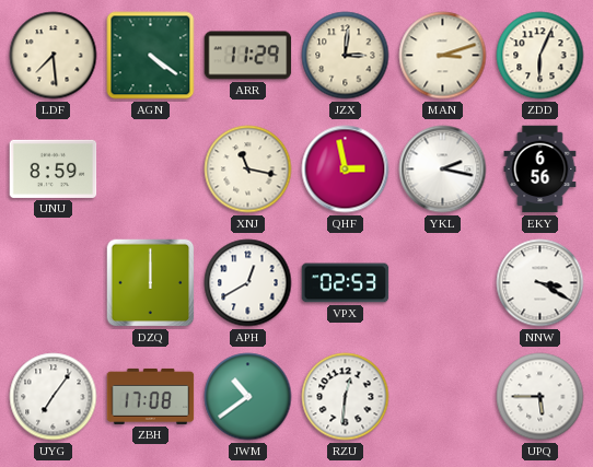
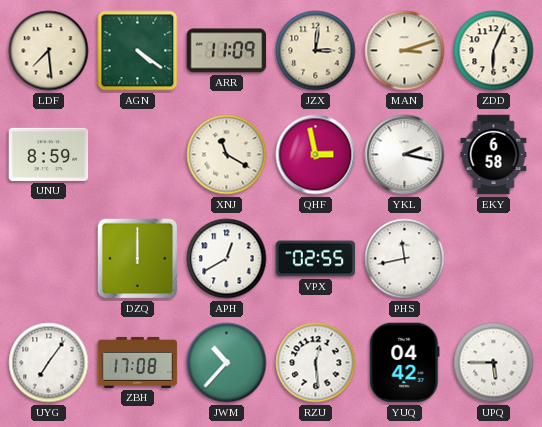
ARR: 11:29 -> 11:09
XNJ: 11:17 -> 11:20
EKY: 6:56 -> 6:58
VPX: 02:53 -> 02:55
PHS: none -> 11:43
NNW: 3:20 -> none
JWM: 10:39 -> 10:37
RZU: 12:31 -> 12:29
YUQ: none -> 04:42
